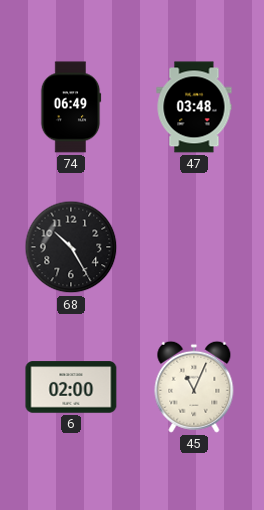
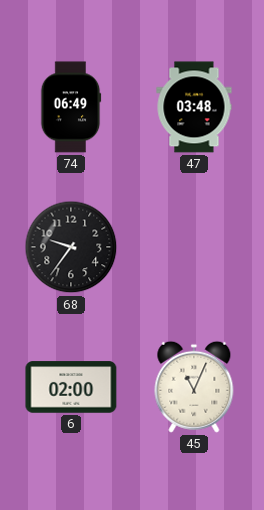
68: 10:25 -> 9:36
